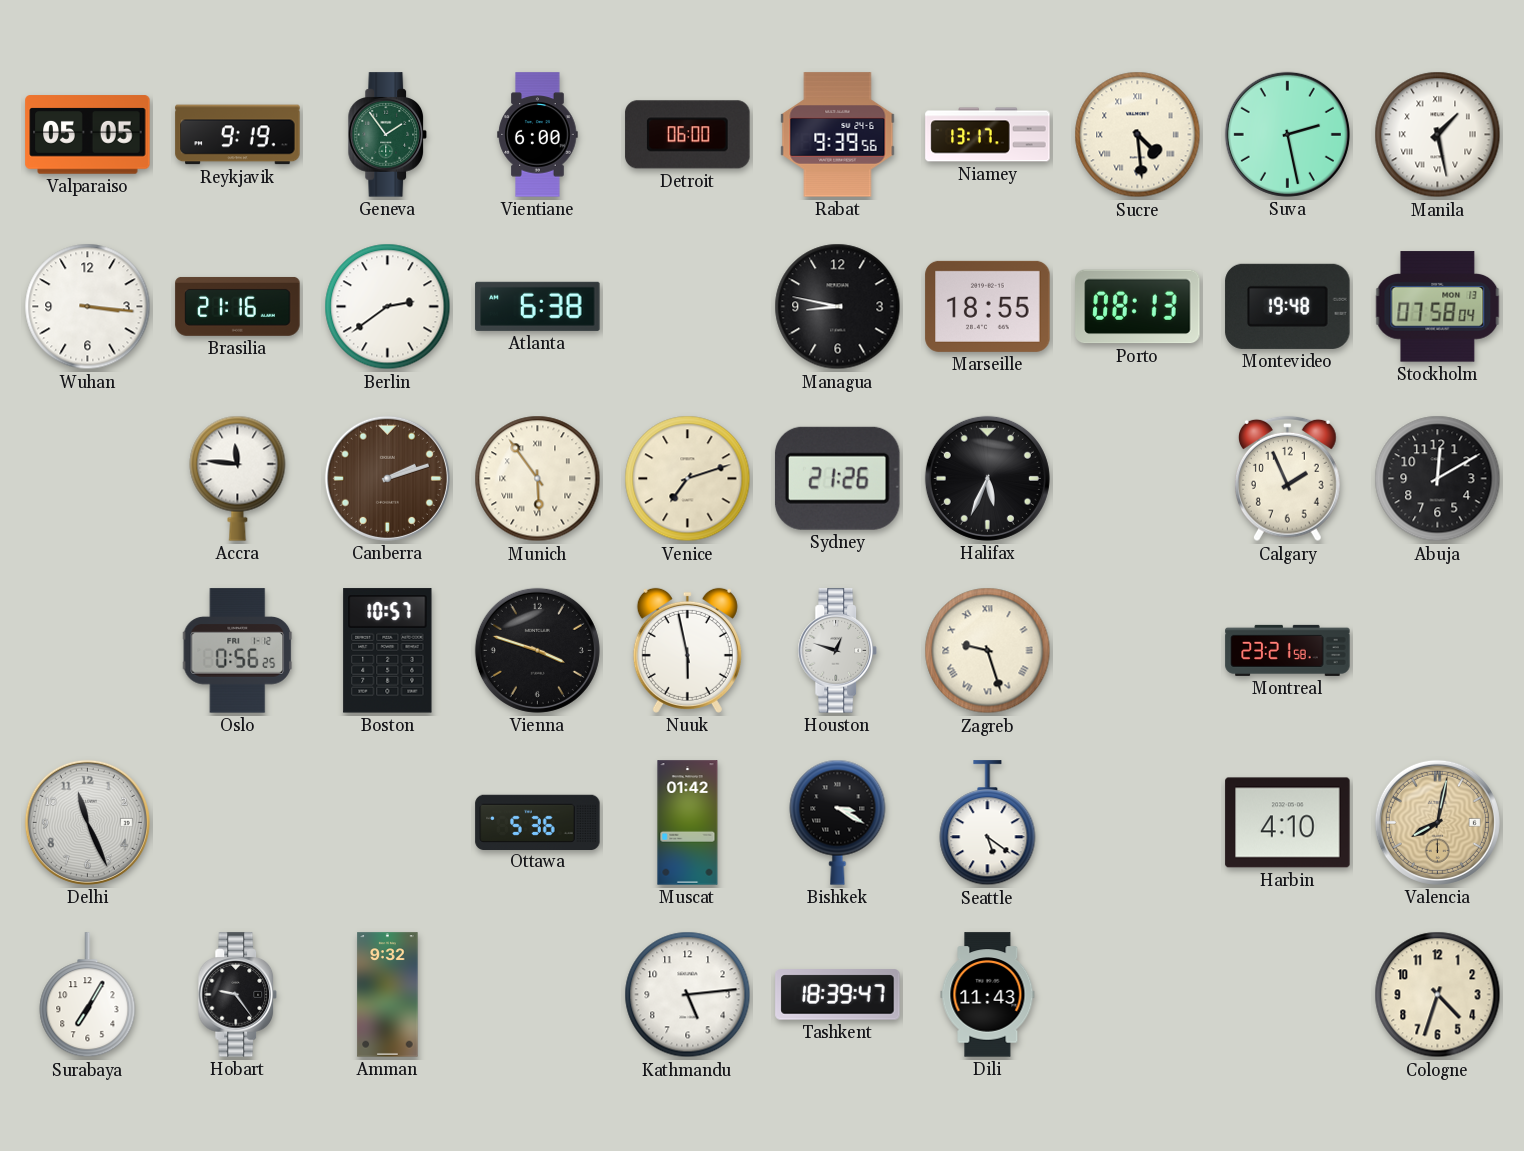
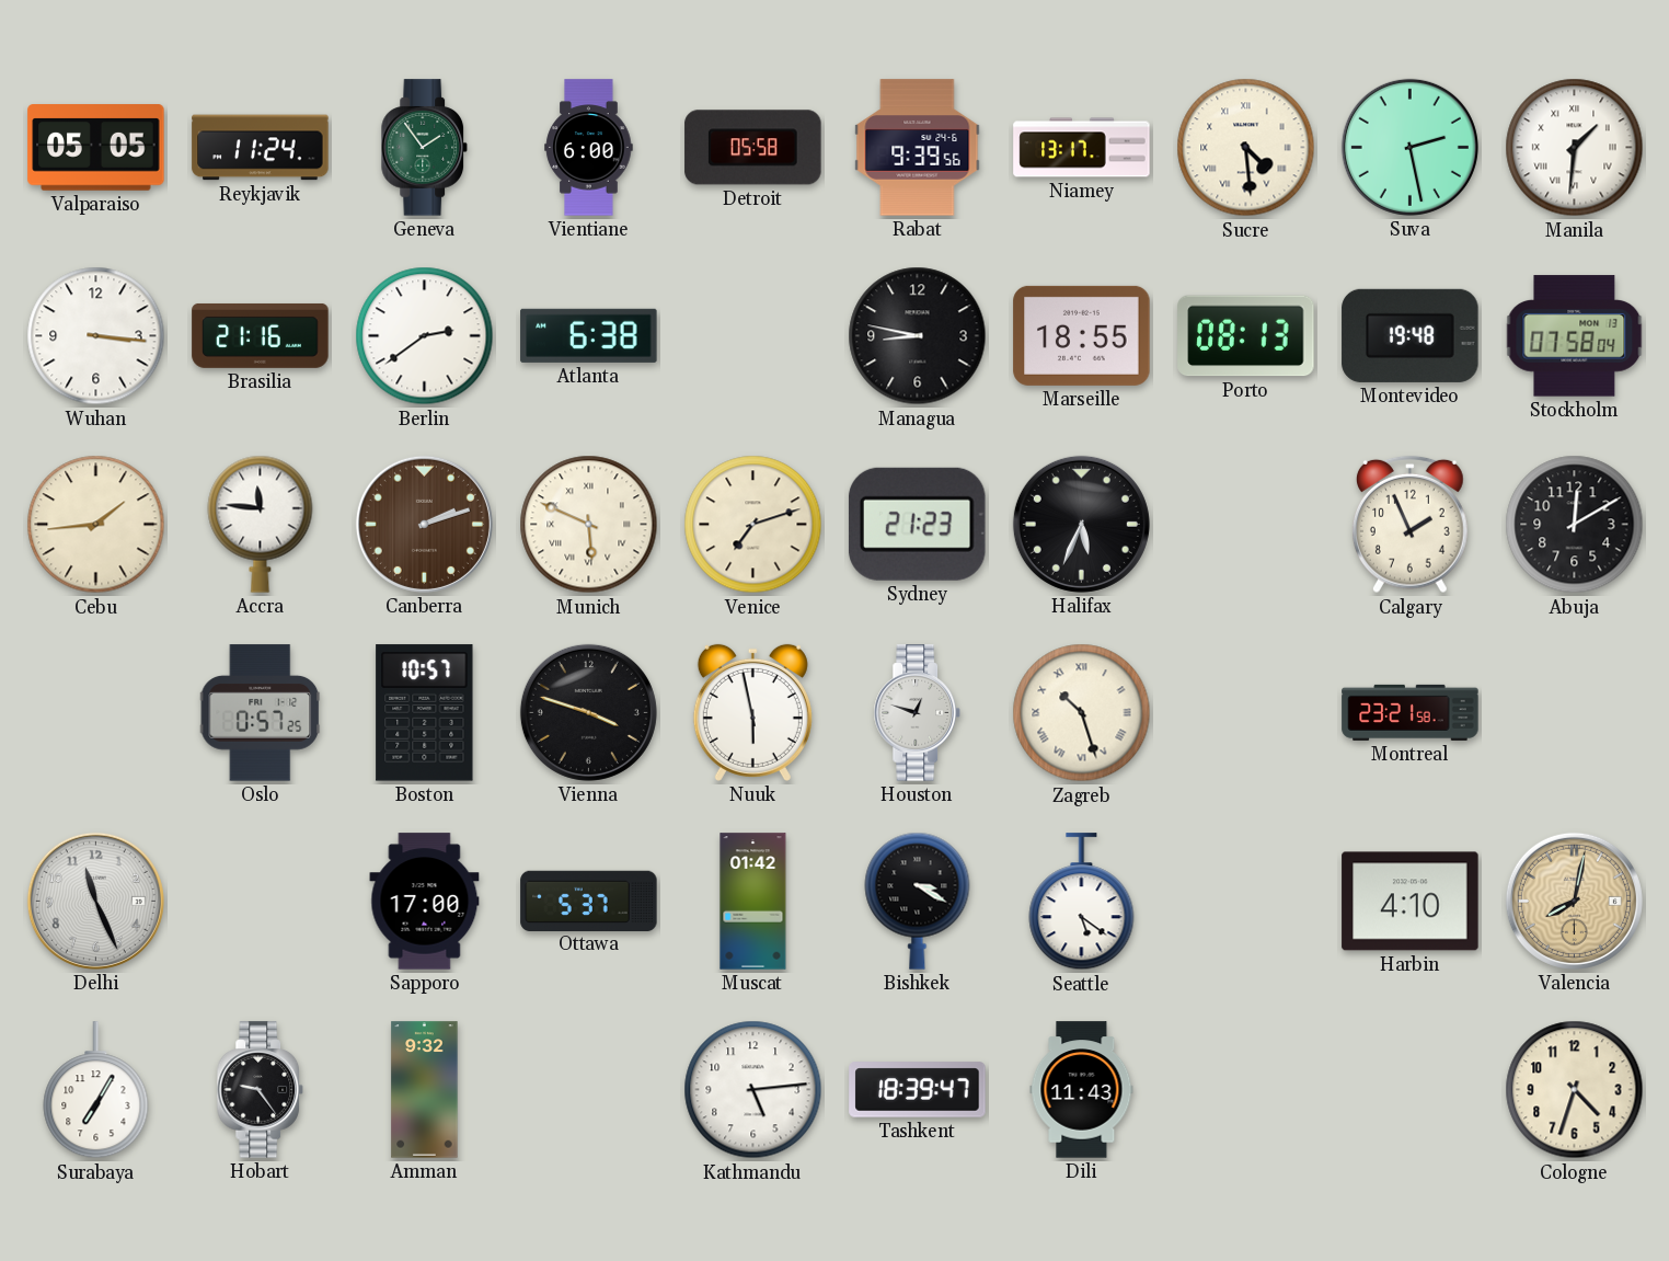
Reykjavik: 9:19 -> 11:24
Detroit: 06:00 -> 05:58
Manila: 1:28 -> 1:31
Cebu: none -> 1:44
Munich: 5:54 -> 5:49
Sydney: 21:26 -> 21:23
Oslo: 0:56 -> 0:57
Zagreb: 9:27 -> 10:27
Sapporo: none -> 17:00
Ottawa: 5:36 -> 5:37
